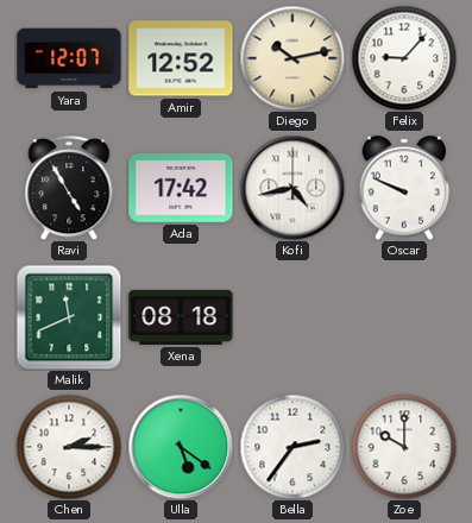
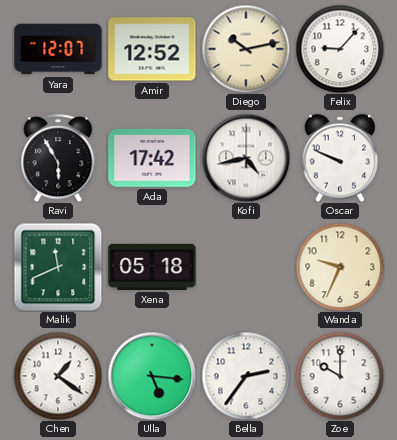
Ravi: 4:55 -> 5:55
Xena: 08:18 -> 05:18
Wanda: none -> 9:34
Chen: 2:15 -> 1:21
Ulla: 5:21 -> 5:16
